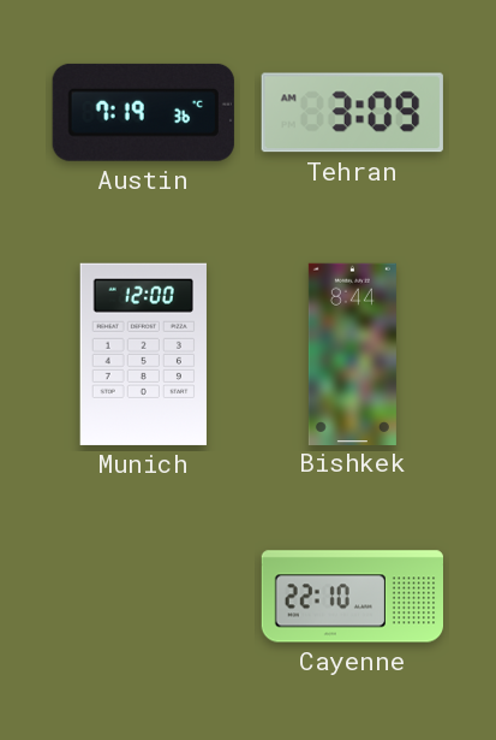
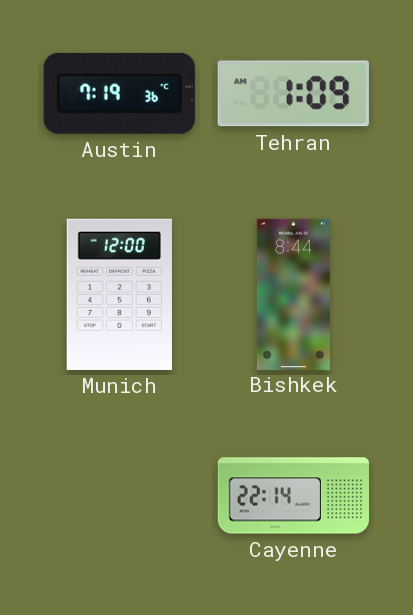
Tehran: 3:09 -> 1:09
Cayenne: 22:10 -> 22:14
